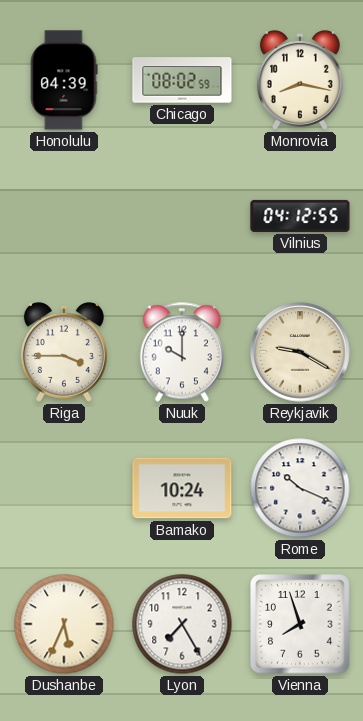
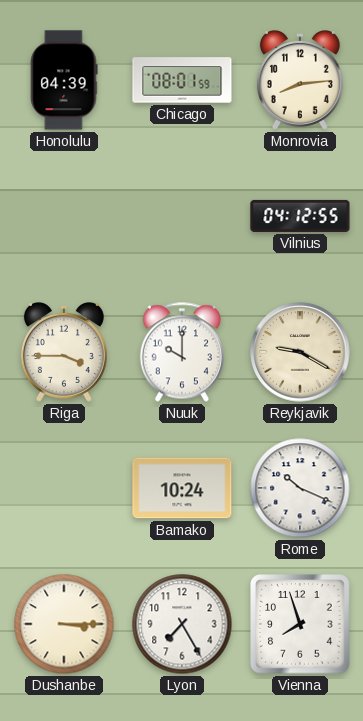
Chicago: 08:02 -> 08:01
Monrovia: 8:17 -> 8:14
Dushanbe: 5:34 -> 3:15
